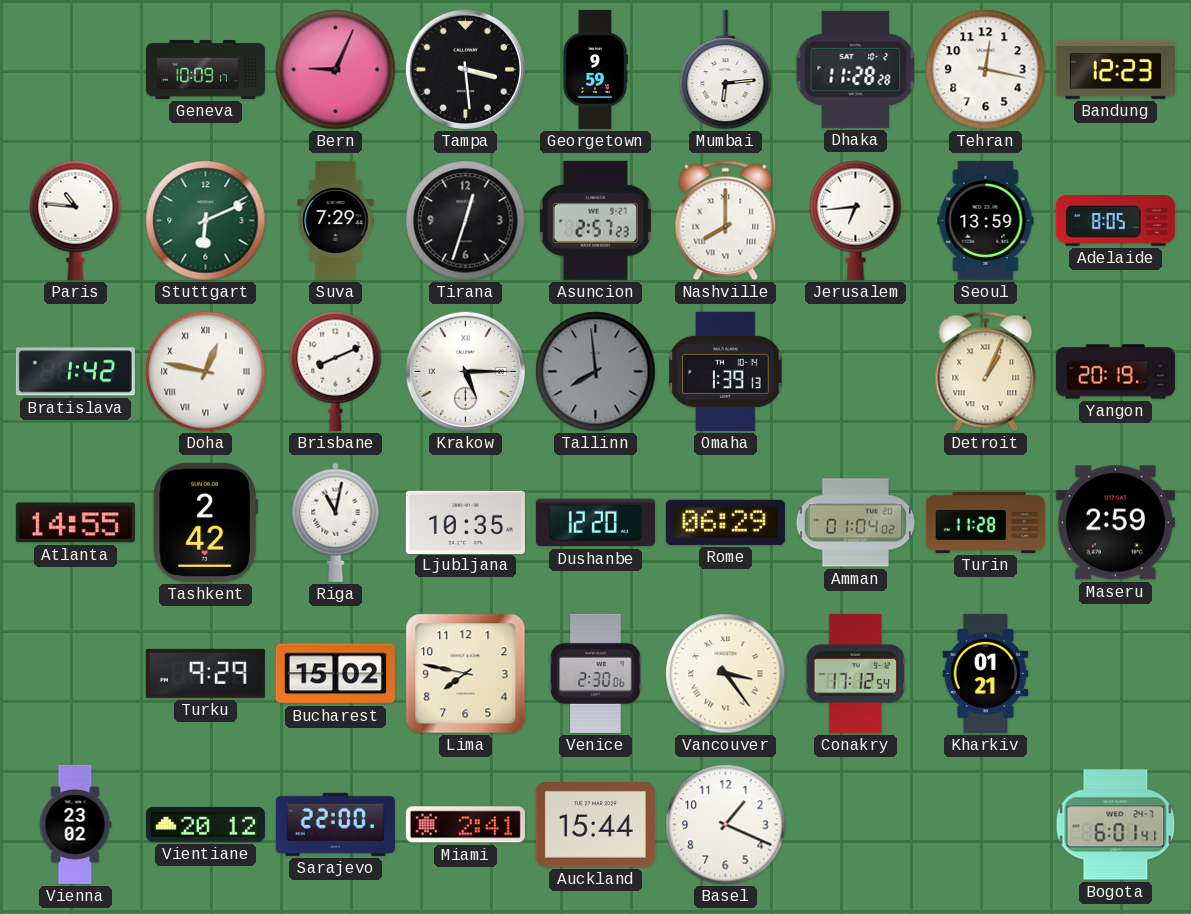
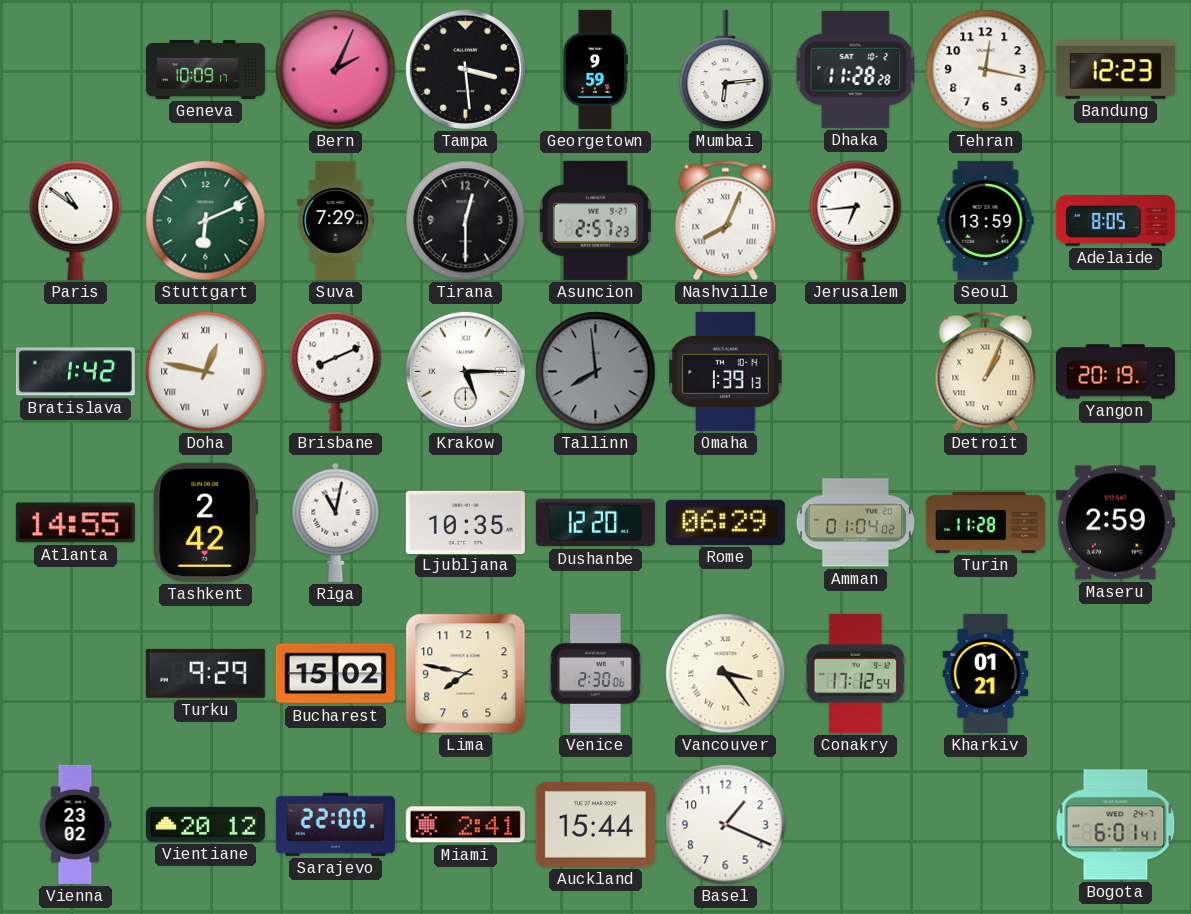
Bern: 9:04 -> 2:04
Paris: 10:46 -> 10:51
Tirana: 12:33 -> 12:30
Nashville: 8:00 -> 8:04
